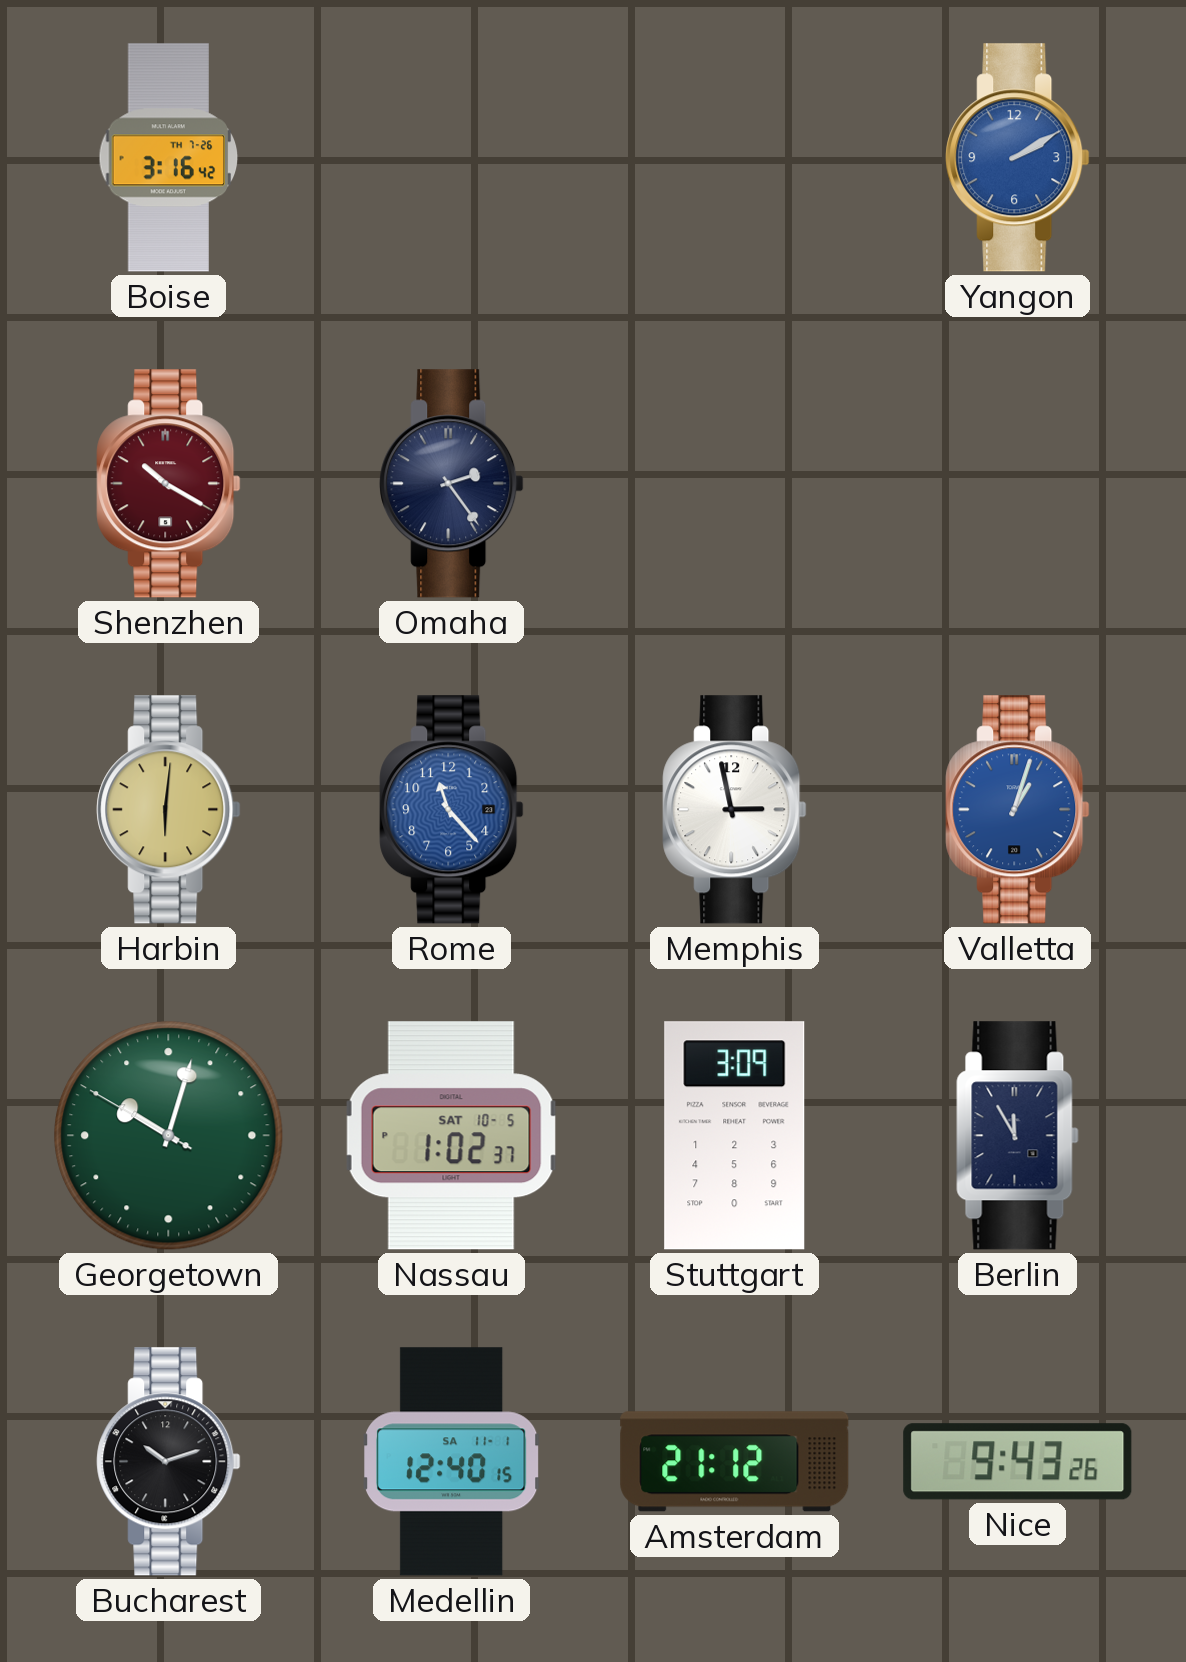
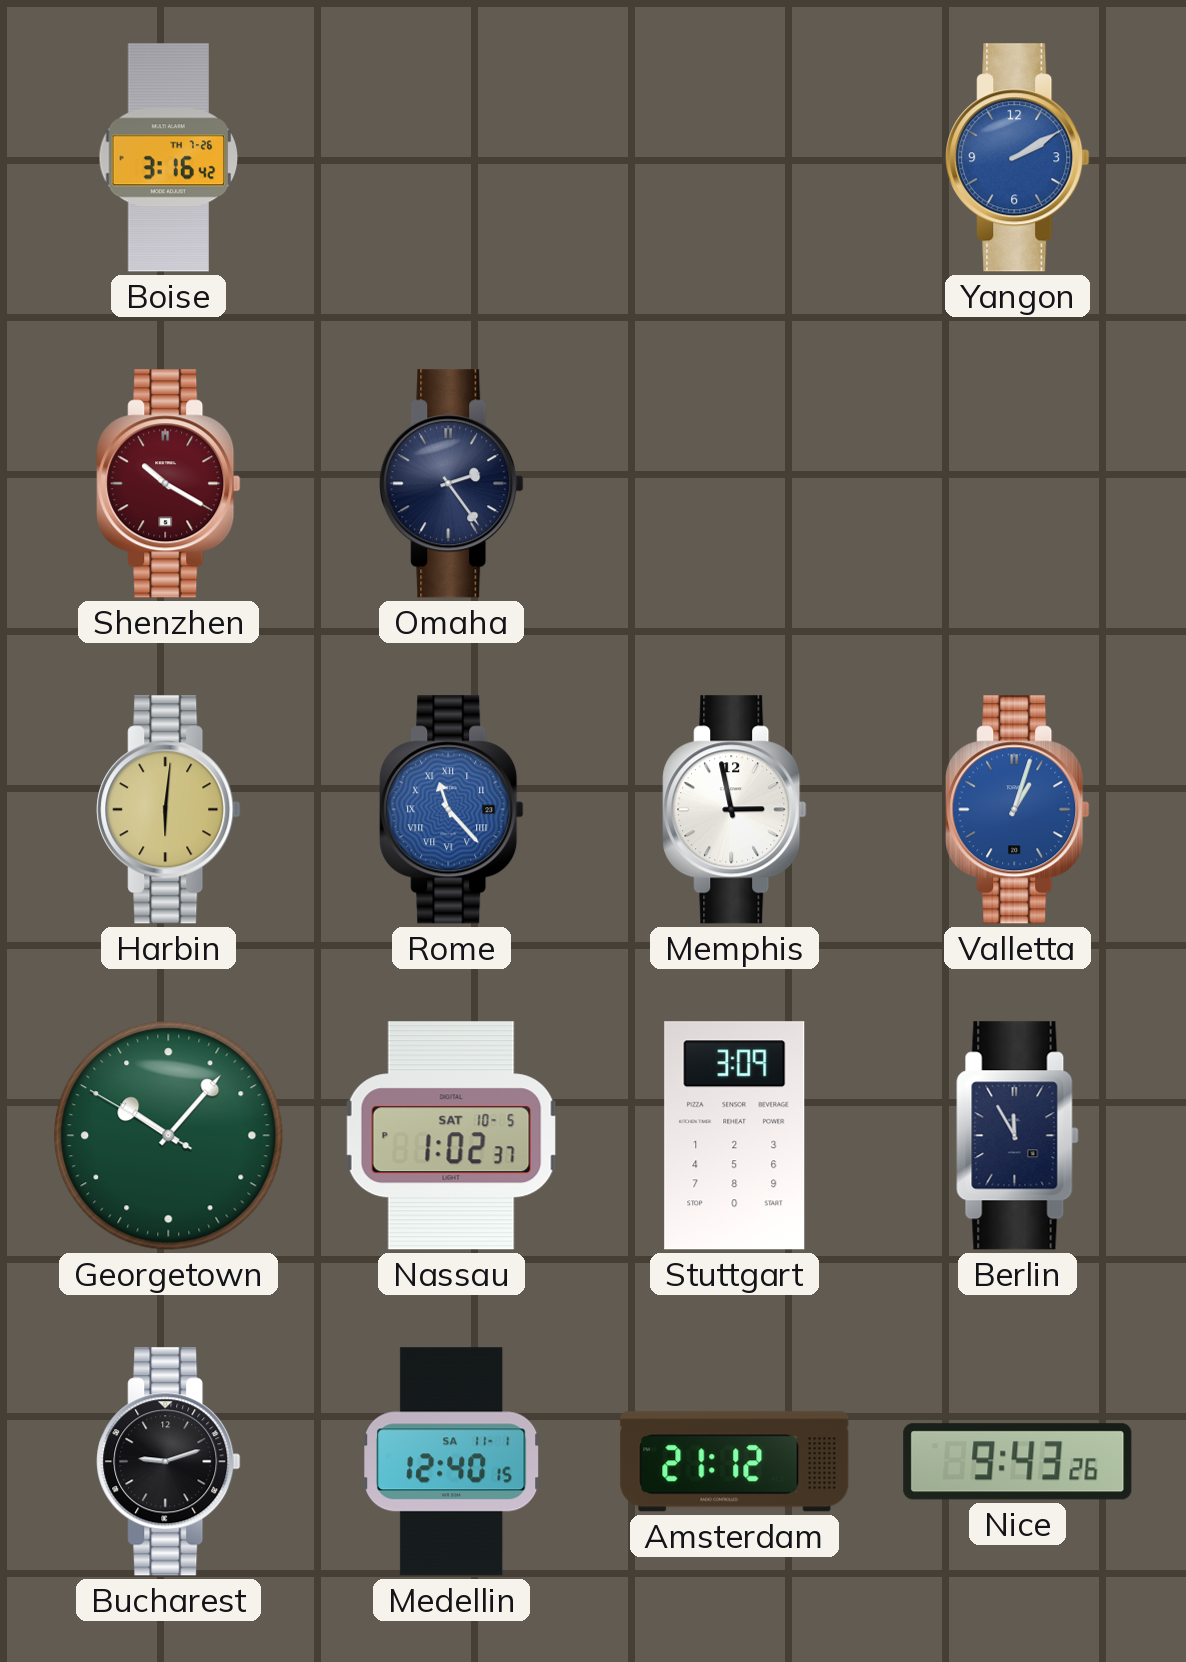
Rome numerals: Arabic -> Roman
Georgetown: 10:02 -> 10:06
Bucharest: 10:12 -> 9:12
